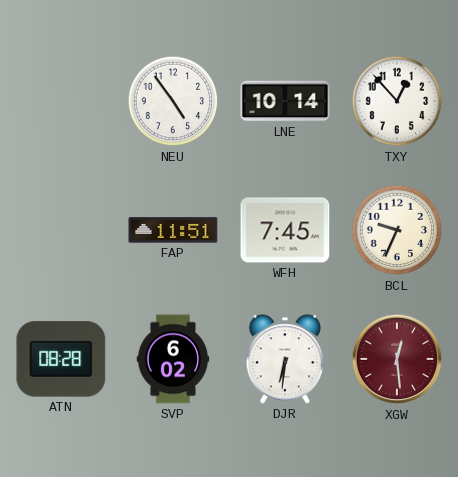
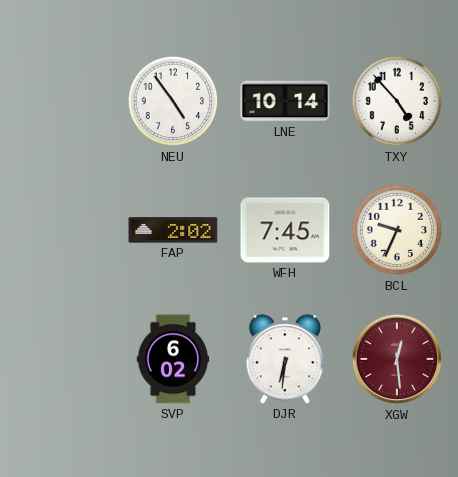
TXY: 12:53 -> 4:53
FAP: 11:51 -> 2:02
ATN: 08:28 -> none
